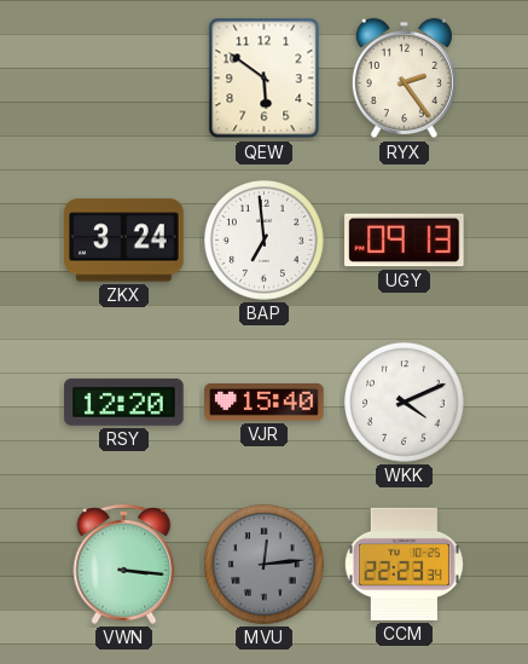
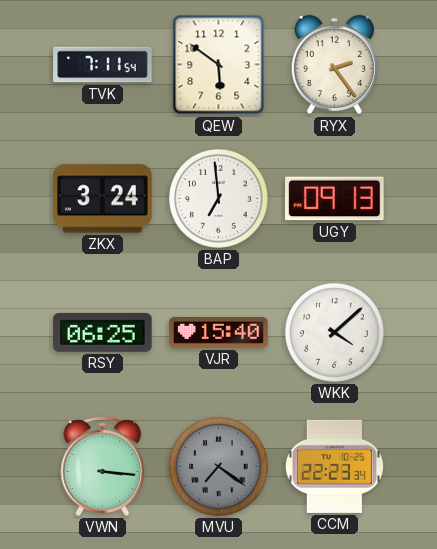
TVK: none -> 7:11
RSY: 12:20 -> 06:25
WKK: 4:11 -> 4:08
MVU: 12:14 -> 7:21
